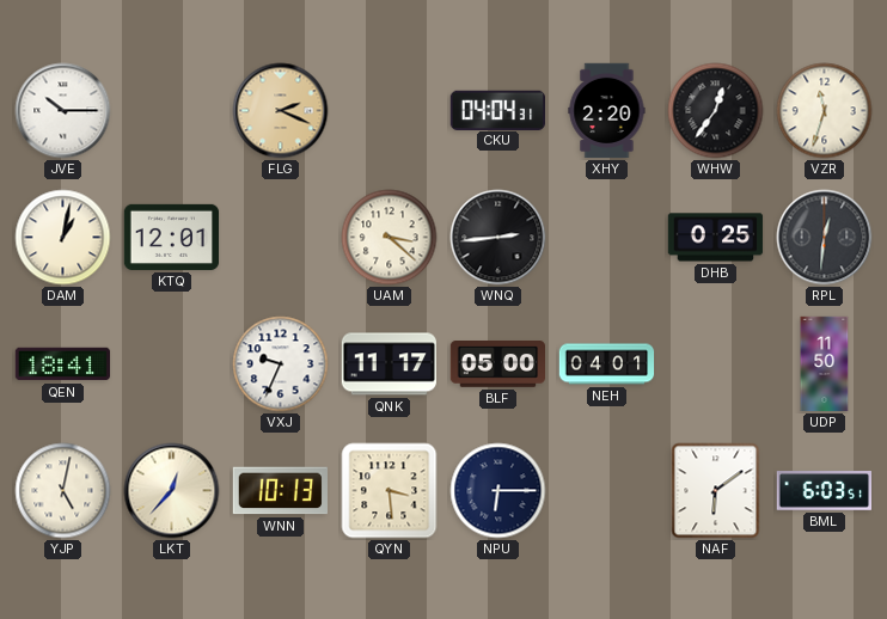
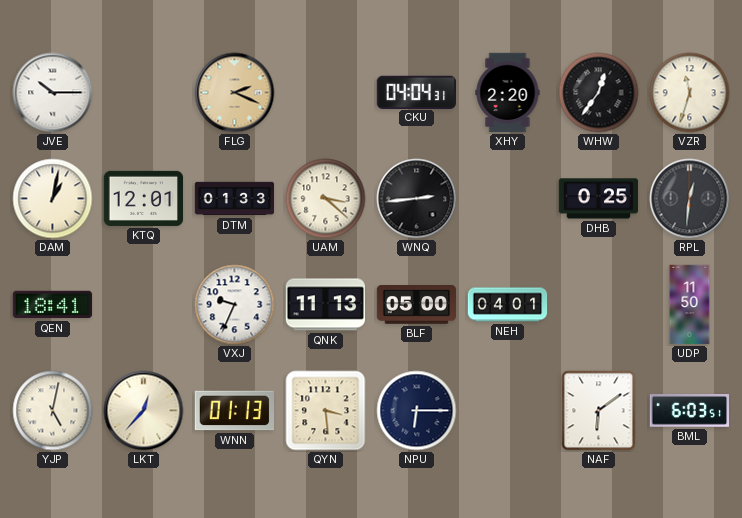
DTM: none -> 01:33
QNK: 11:17 -> 11:13
WNN: 10:13 -> 01:13
